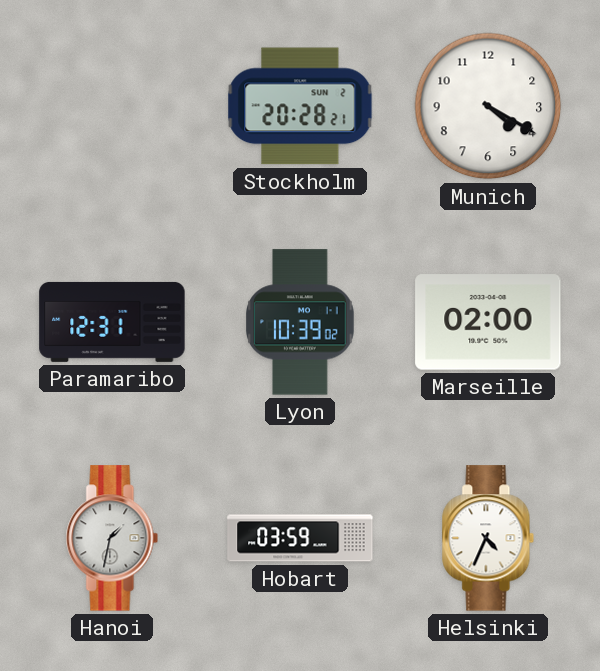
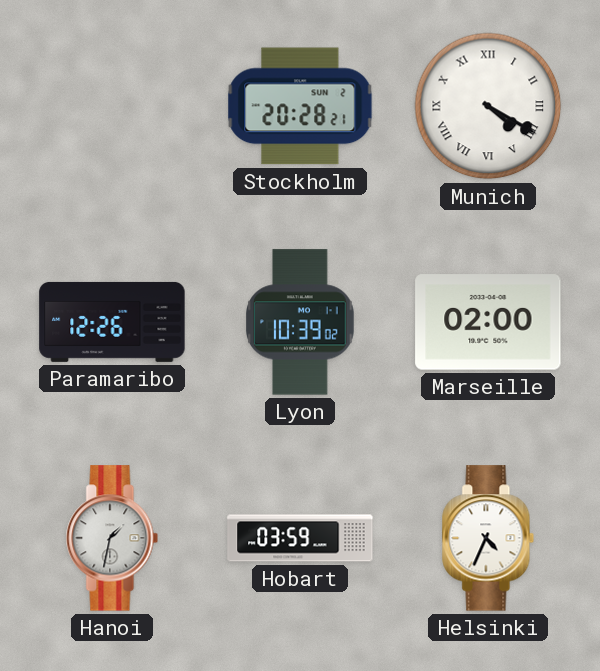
Munich numerals: Arabic -> Roman
Paramaribo: 12:31 -> 12:26
